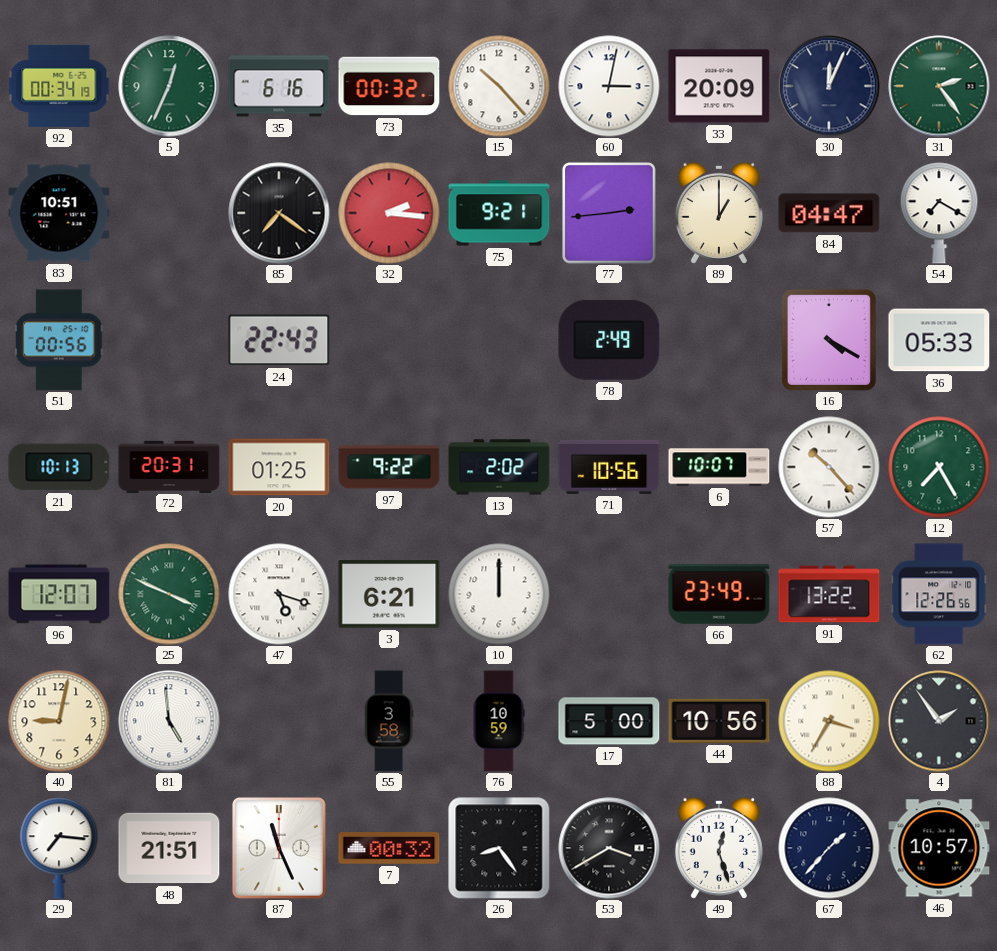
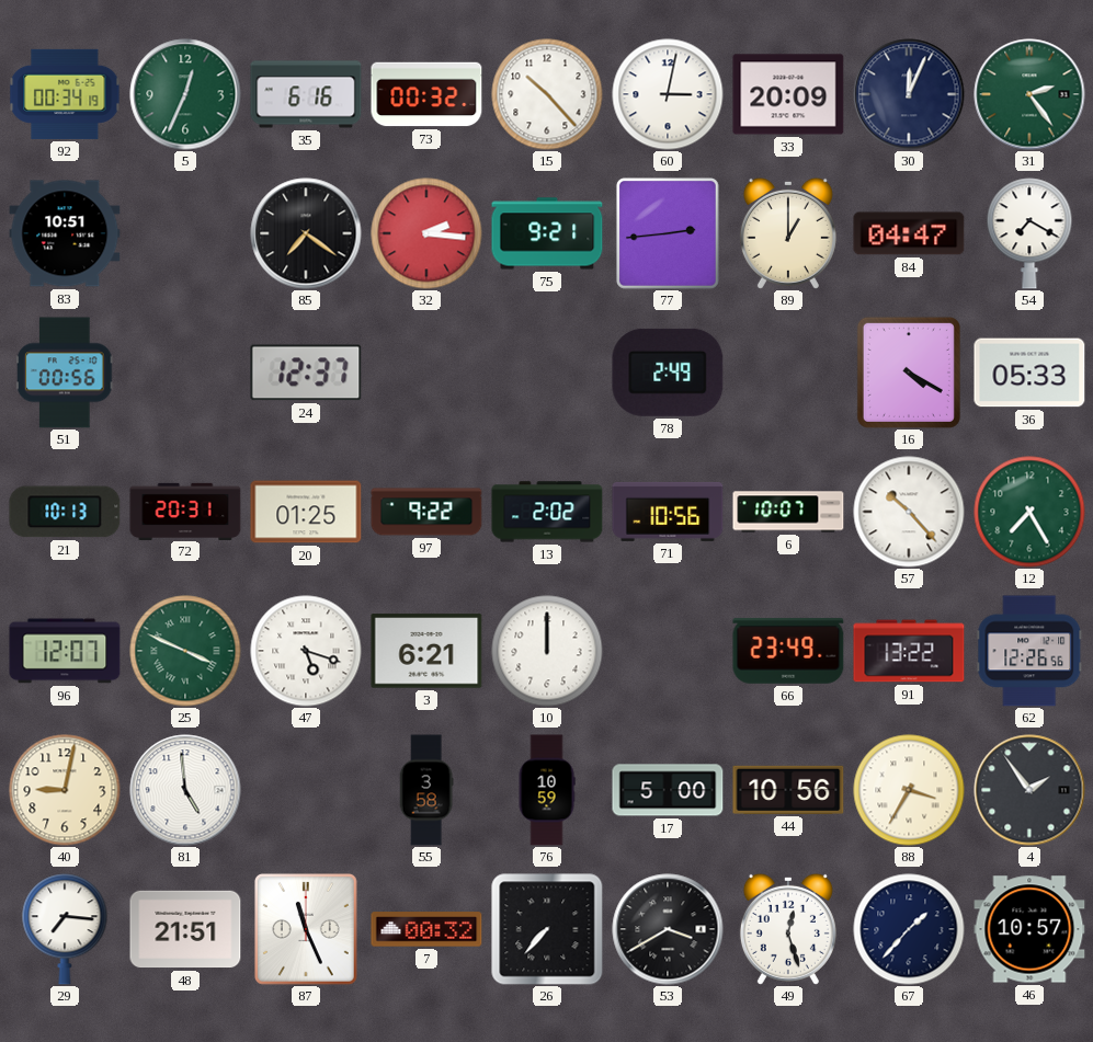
24: 22:43 -> 12:37
26: 8:24 -> 7:37
